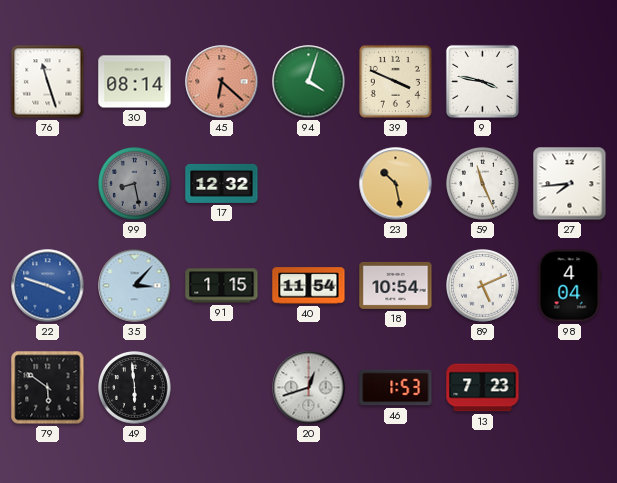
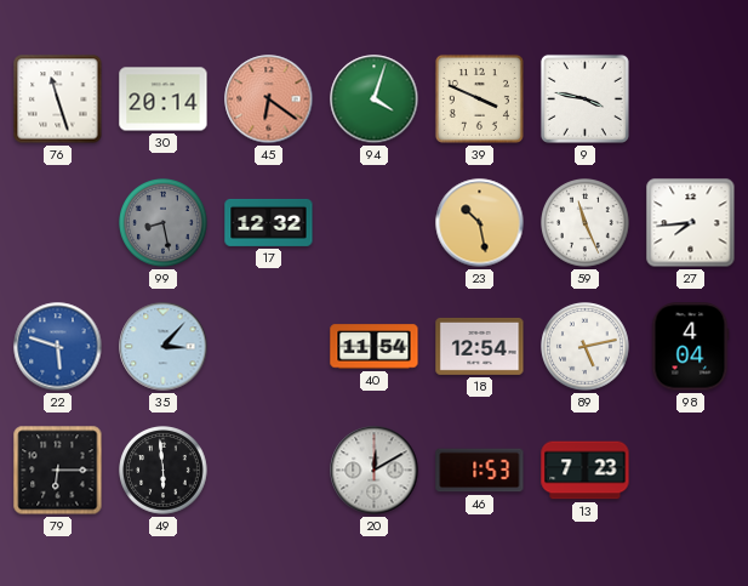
30: 08:14 -> 20:14
45: 6:22 -> 6:21
22: 3:48 -> 5:48
91: 1:15 -> none
18: 10:54 -> 12:54
89: 5:11 -> 5:13
79: 5:51 -> 6:15
20: 12:42 -> 12:10
